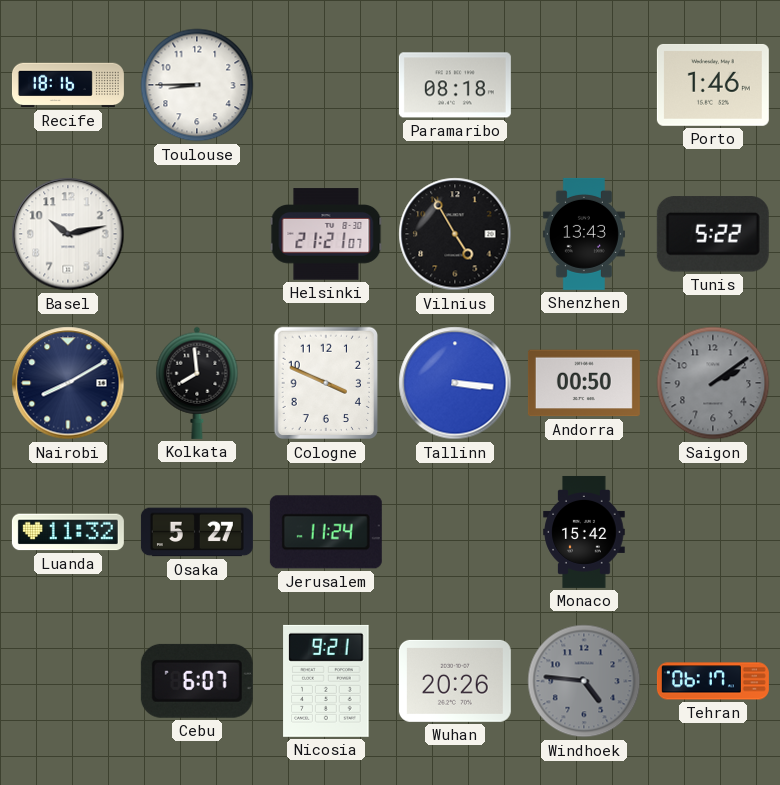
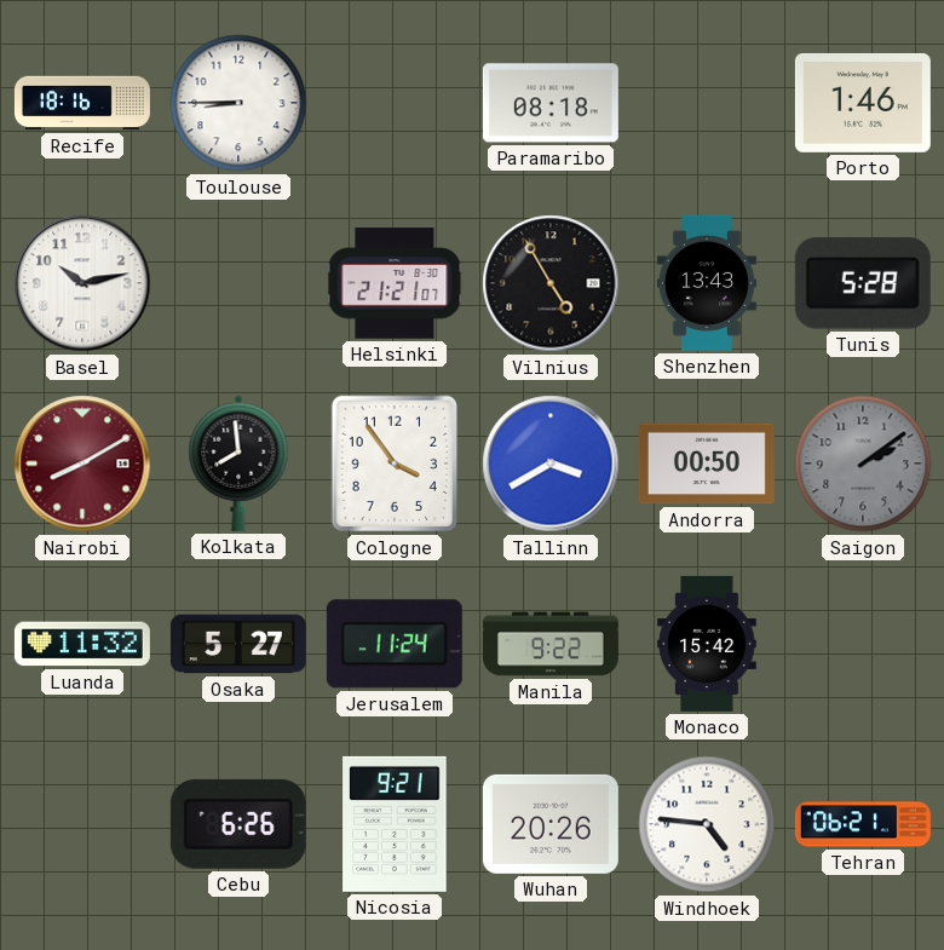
Tunis: 5:22 -> 5:28
Nairobi dial: navy -> burgundy
Cologne: 3:49 -> 3:54
Tallinn: 3:16 -> 3:40
Manila: none -> 9:22
Cebu: 6:07 -> 6:26
Windhoek dial: grey -> white
Tehran: 06:17 -> 06:21
